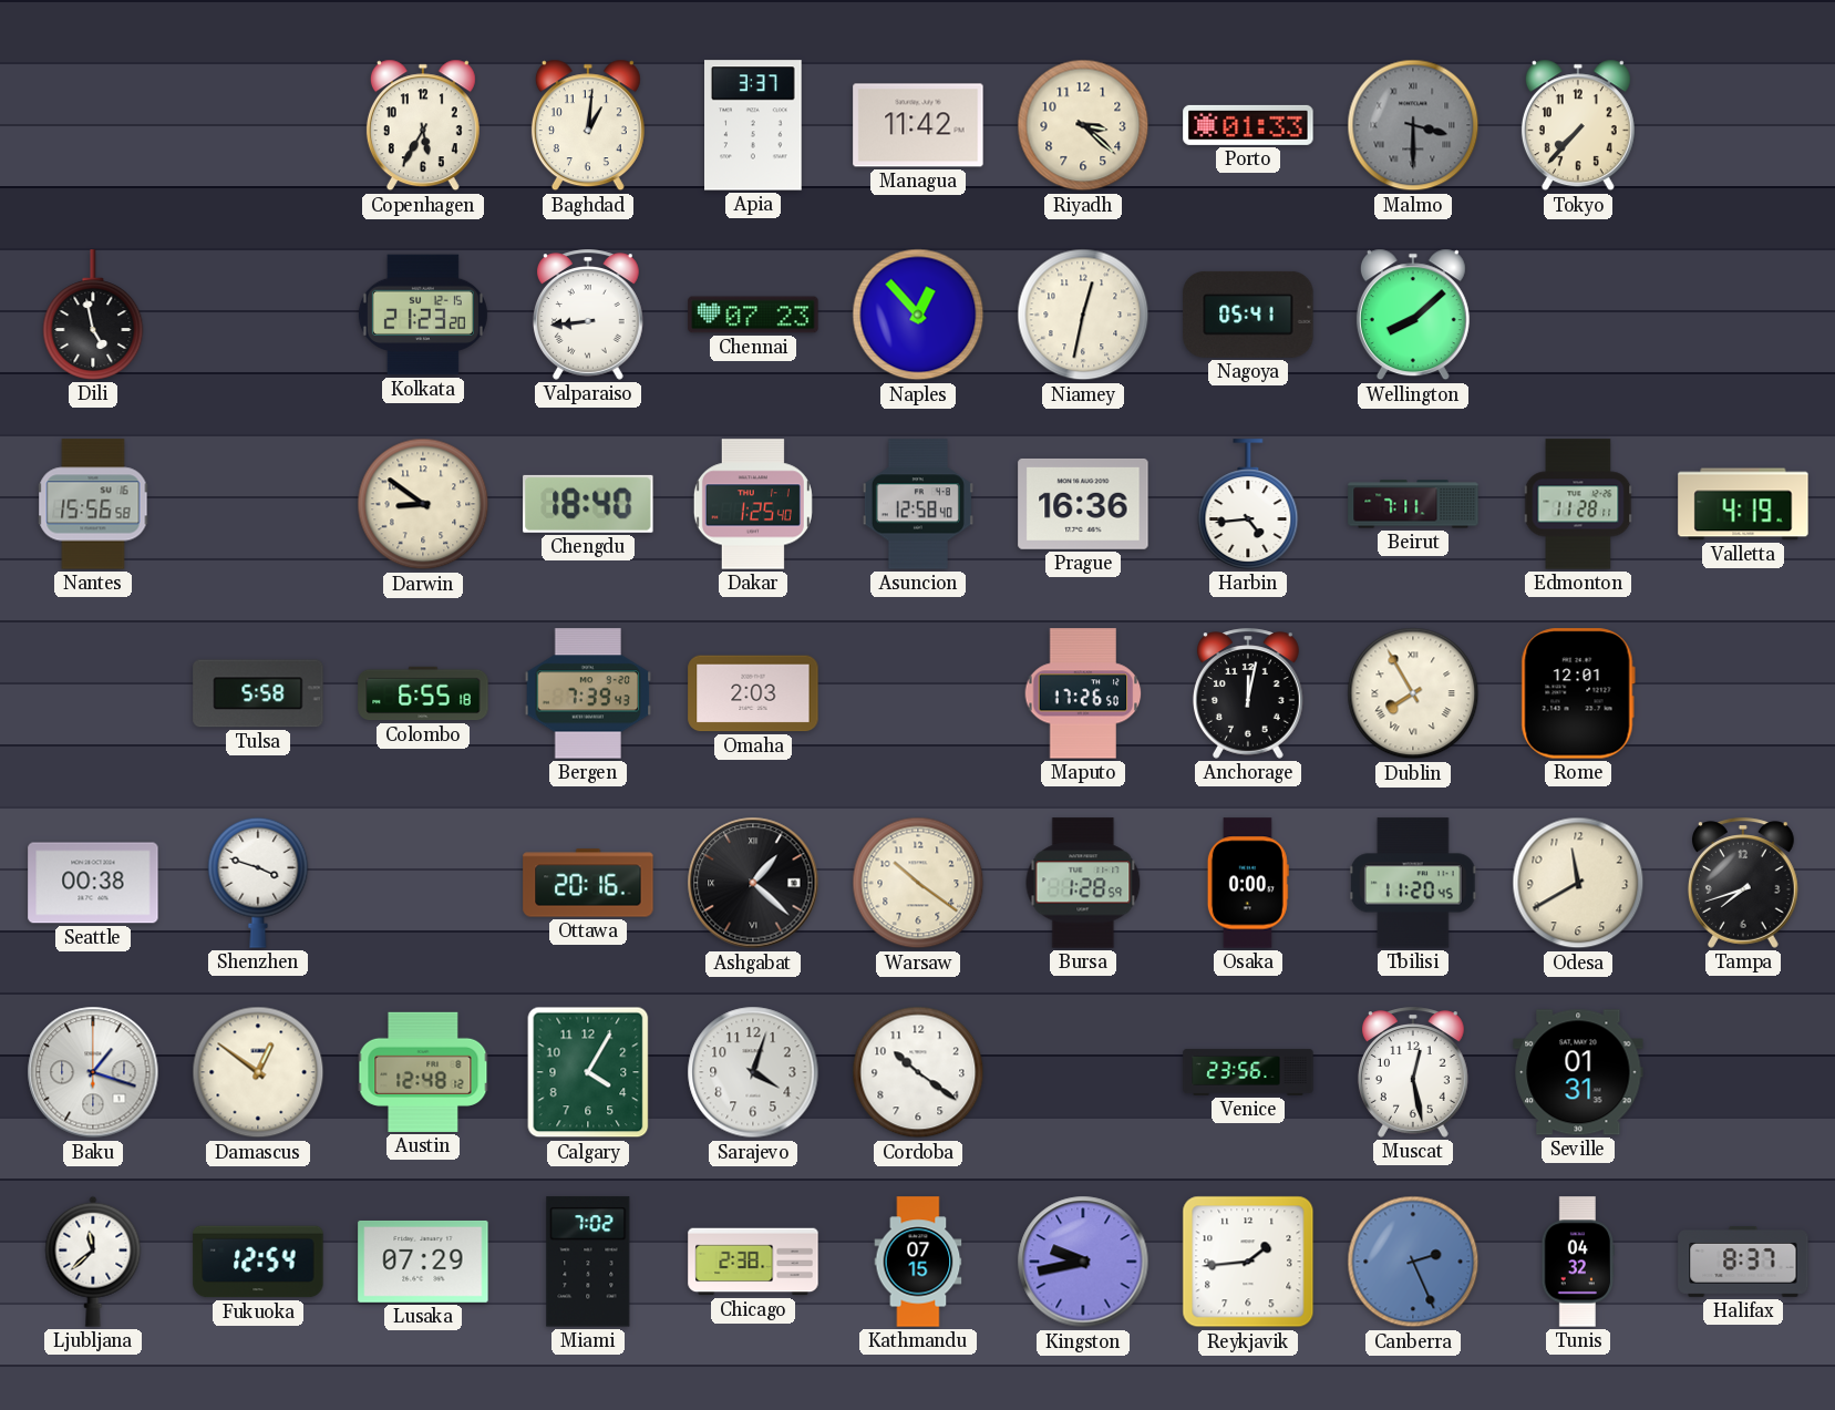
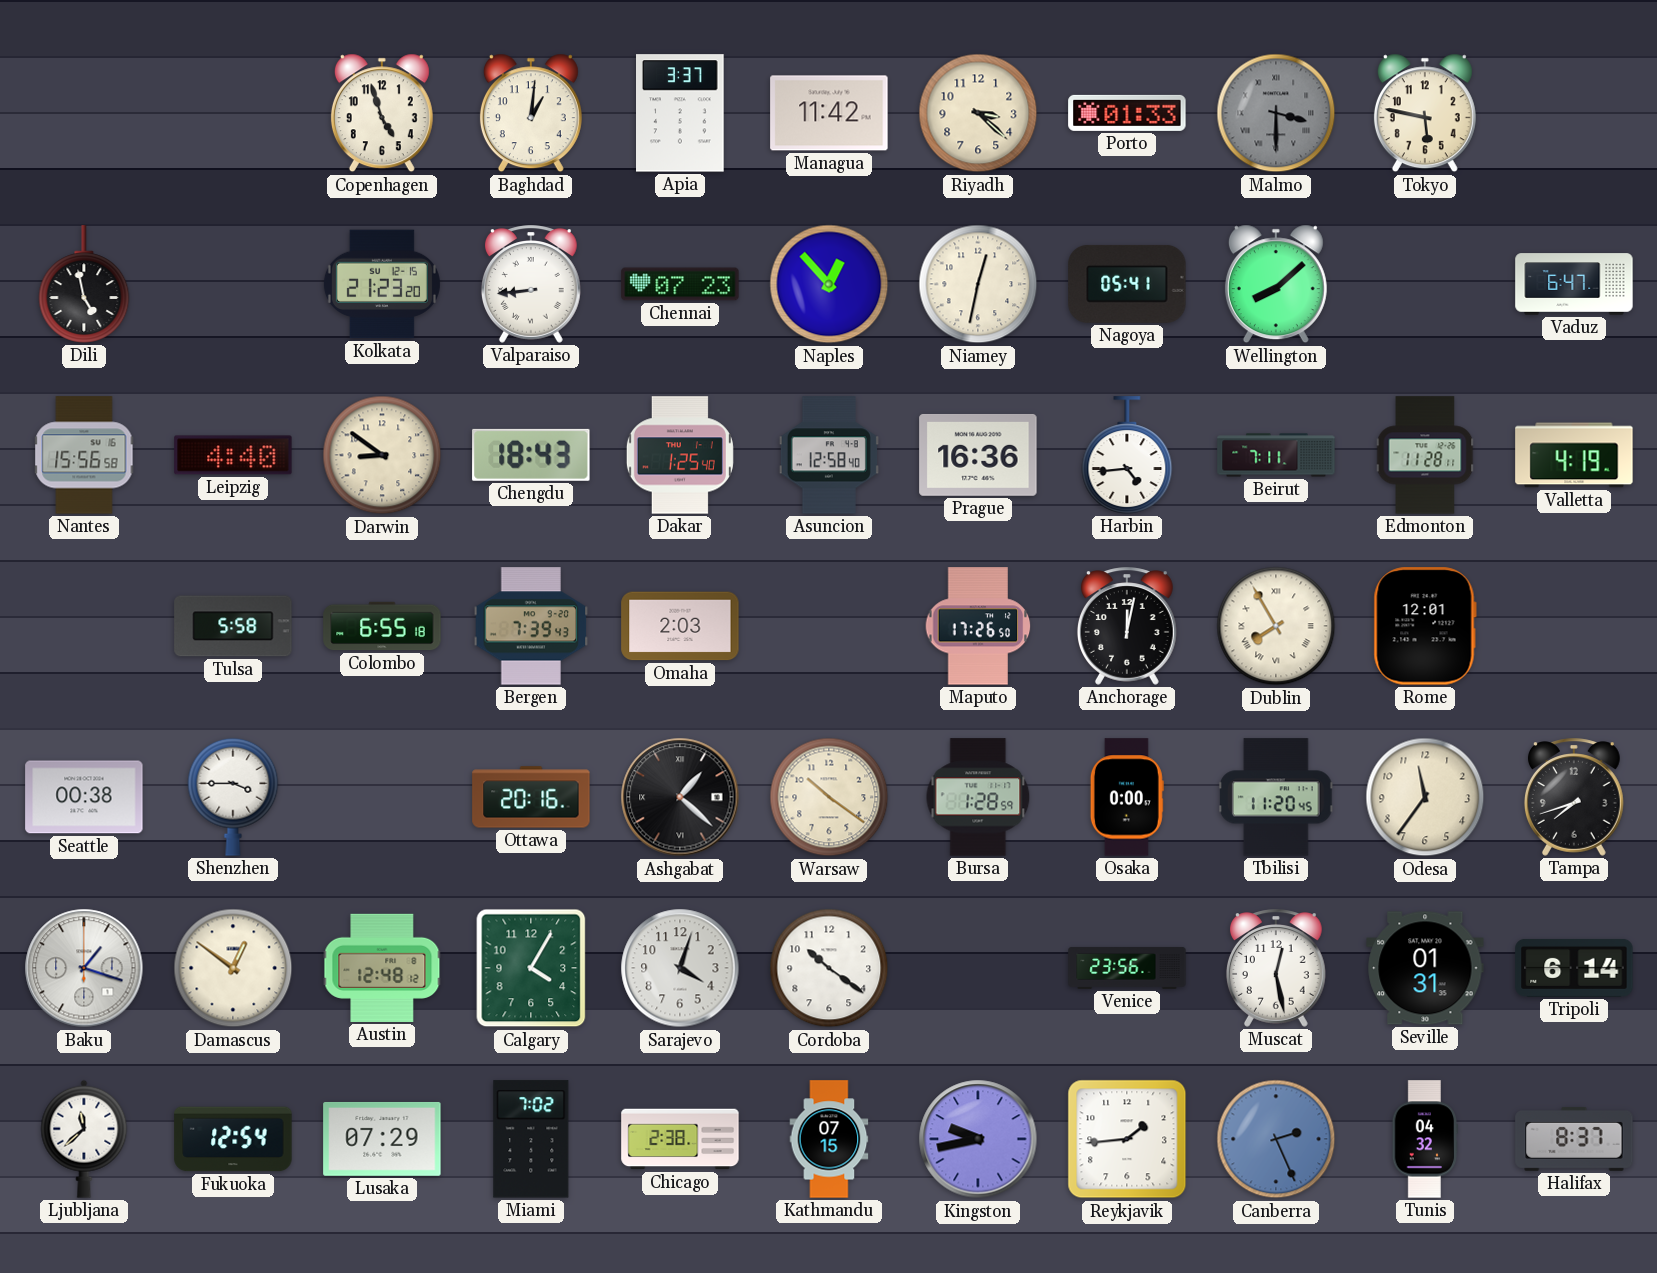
Copenhagen: 5:35 -> 4:57
Tokyo: 7:37 -> 5:47
Vaduz: none -> 6:47
Leipzig: none -> 4:40
Chengdu: 18:40 -> 18:43
Shenzhen: 3:48 -> 3:45
Odesa: 11:40 -> 11:36
Tripoli: none -> 6:14
